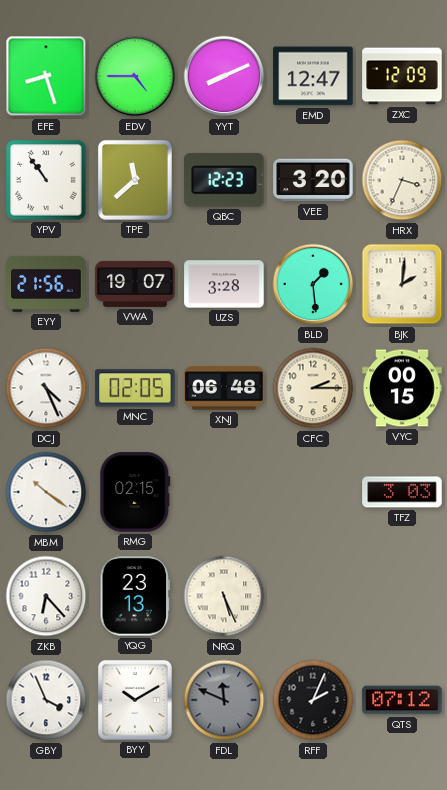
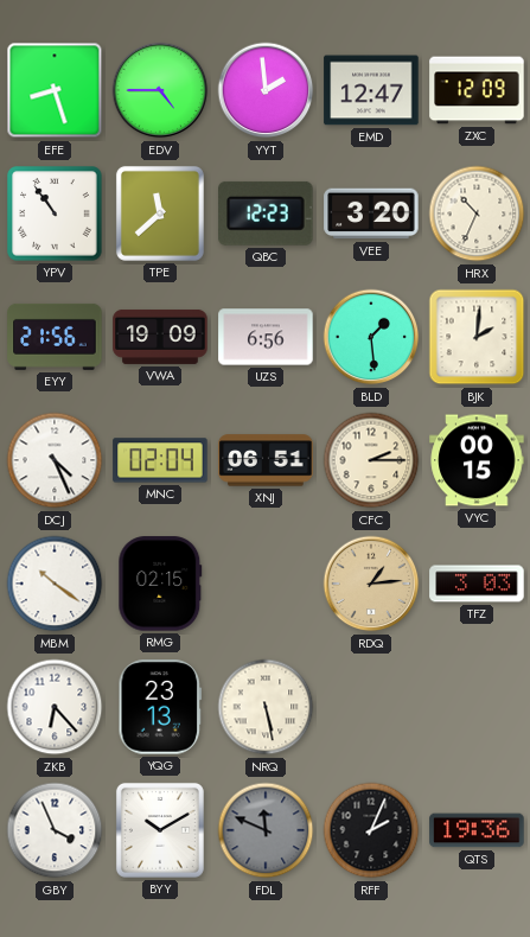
YYT: 8:11 -> 1:59
HRX: 3:34 -> 10:34
VWA: 19:07 -> 19:09
UZS: 3:28 -> 6:56
MNC: 02:05 -> 02:04
XNJ: 06:48 -> 06:51
RDQ: none -> 1:14
NRQ: 5:26 -> 5:28
QTS: 07:12 -> 19:36
